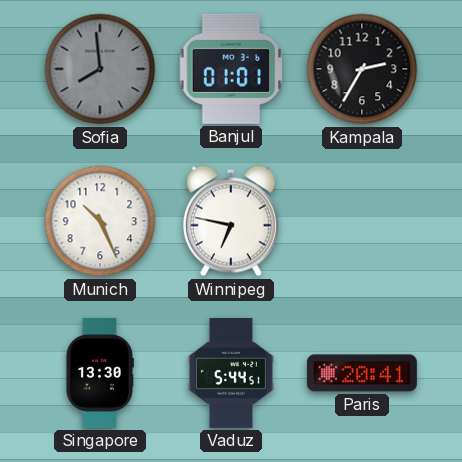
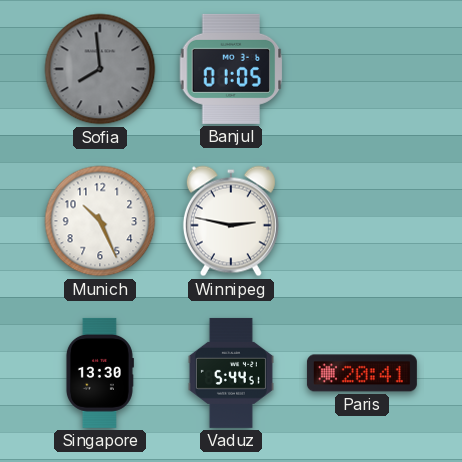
Banjul: 01:01 -> 01:05
Kampala: 2:35 -> none
Winnipeg: 6:47 -> 2:47
